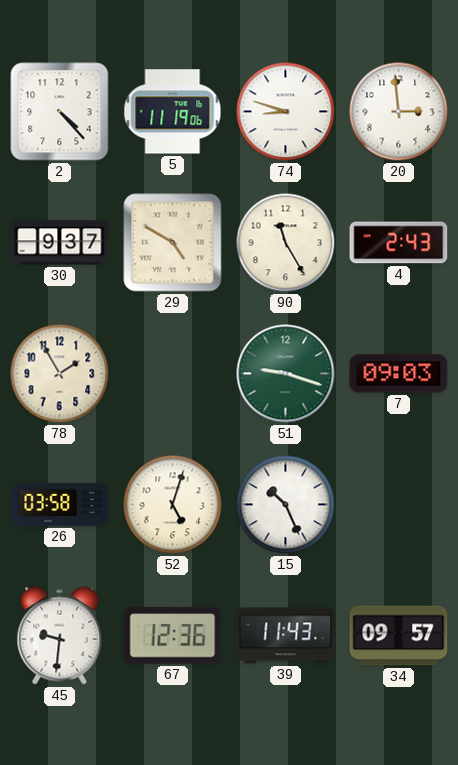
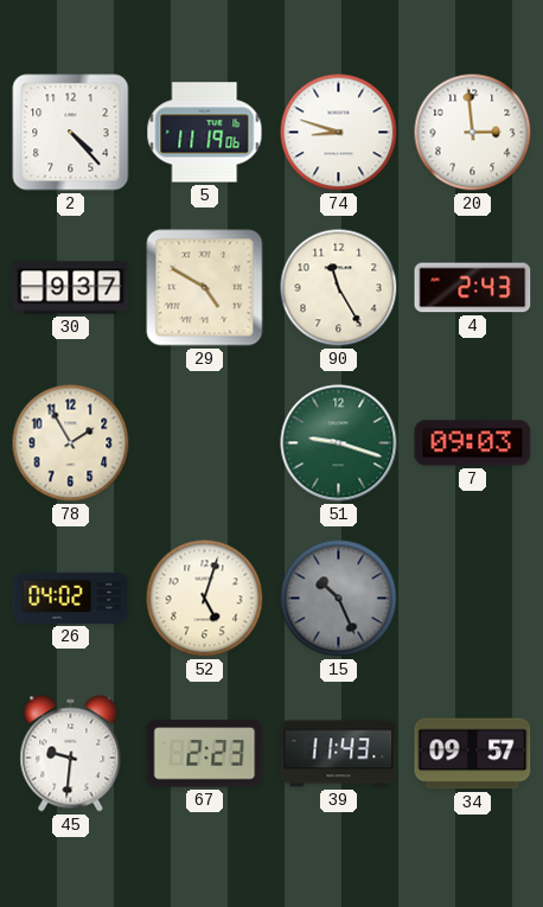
26: 03:58 -> 04:02
15 dial: white -> grey
67: 12:36 -> 2:23
